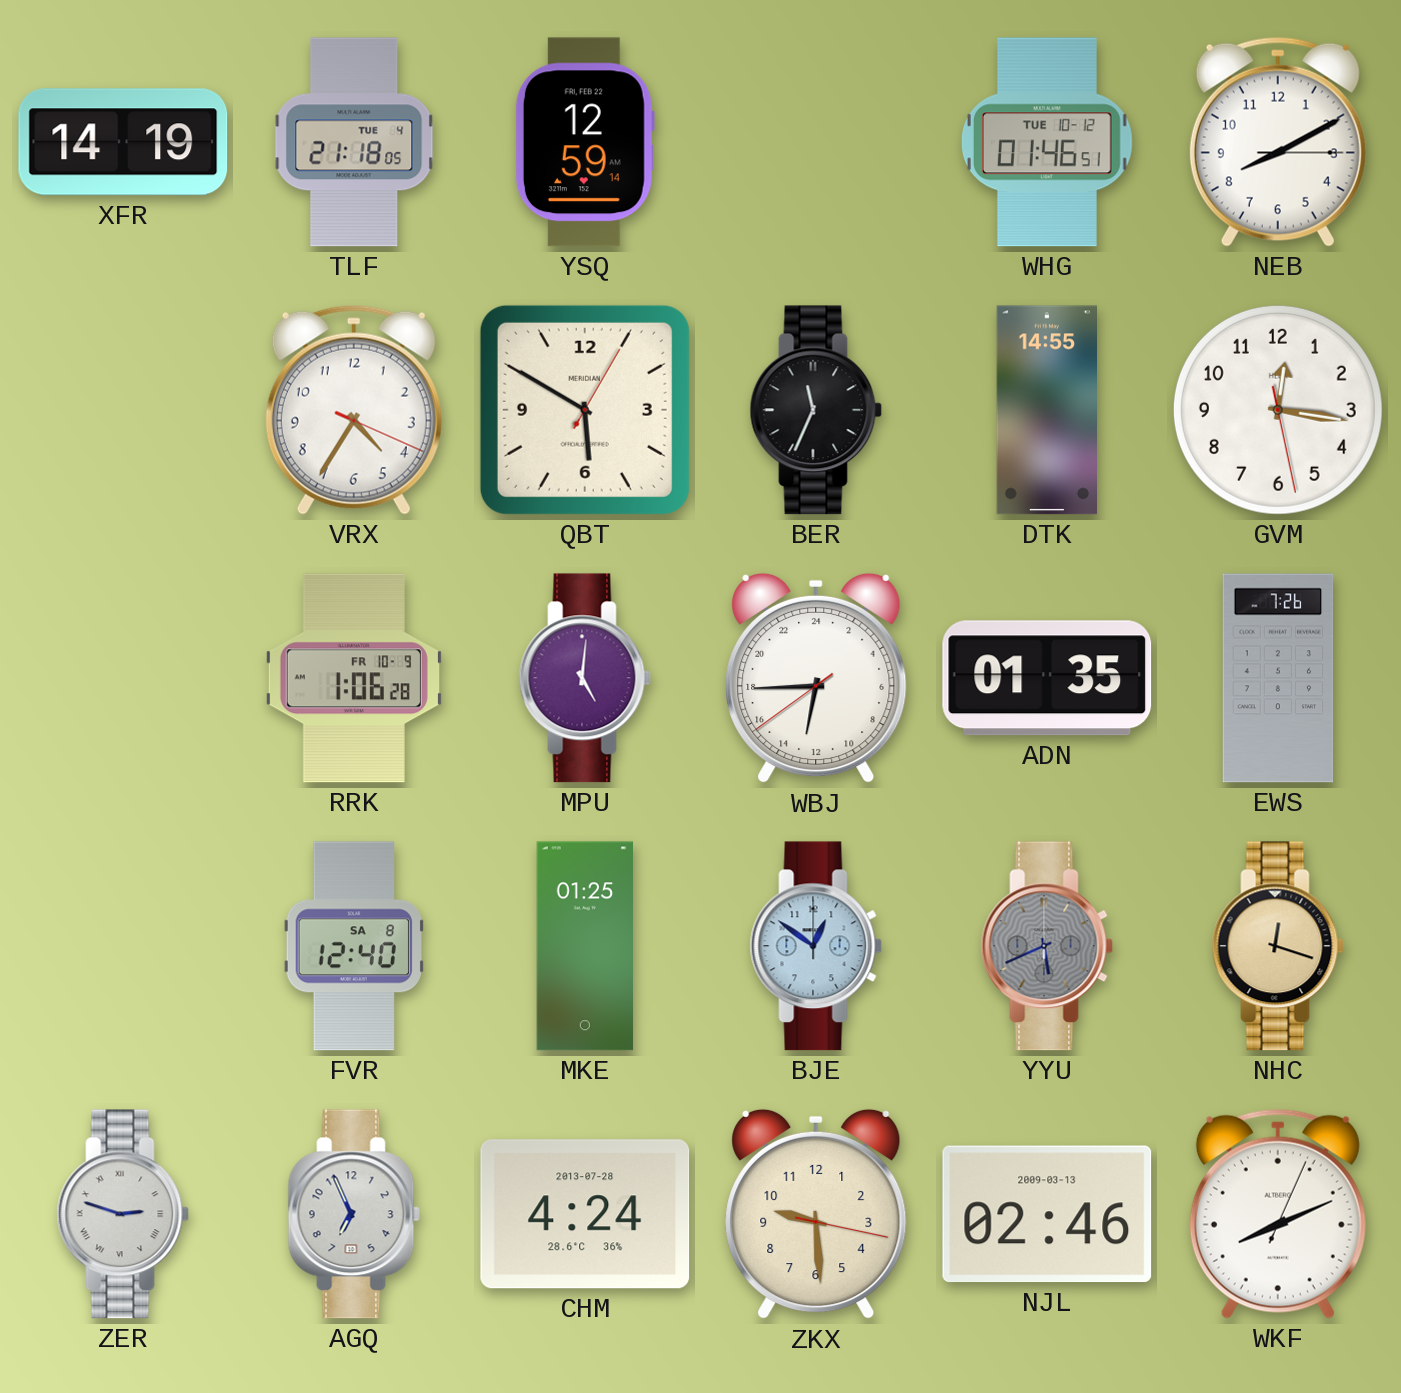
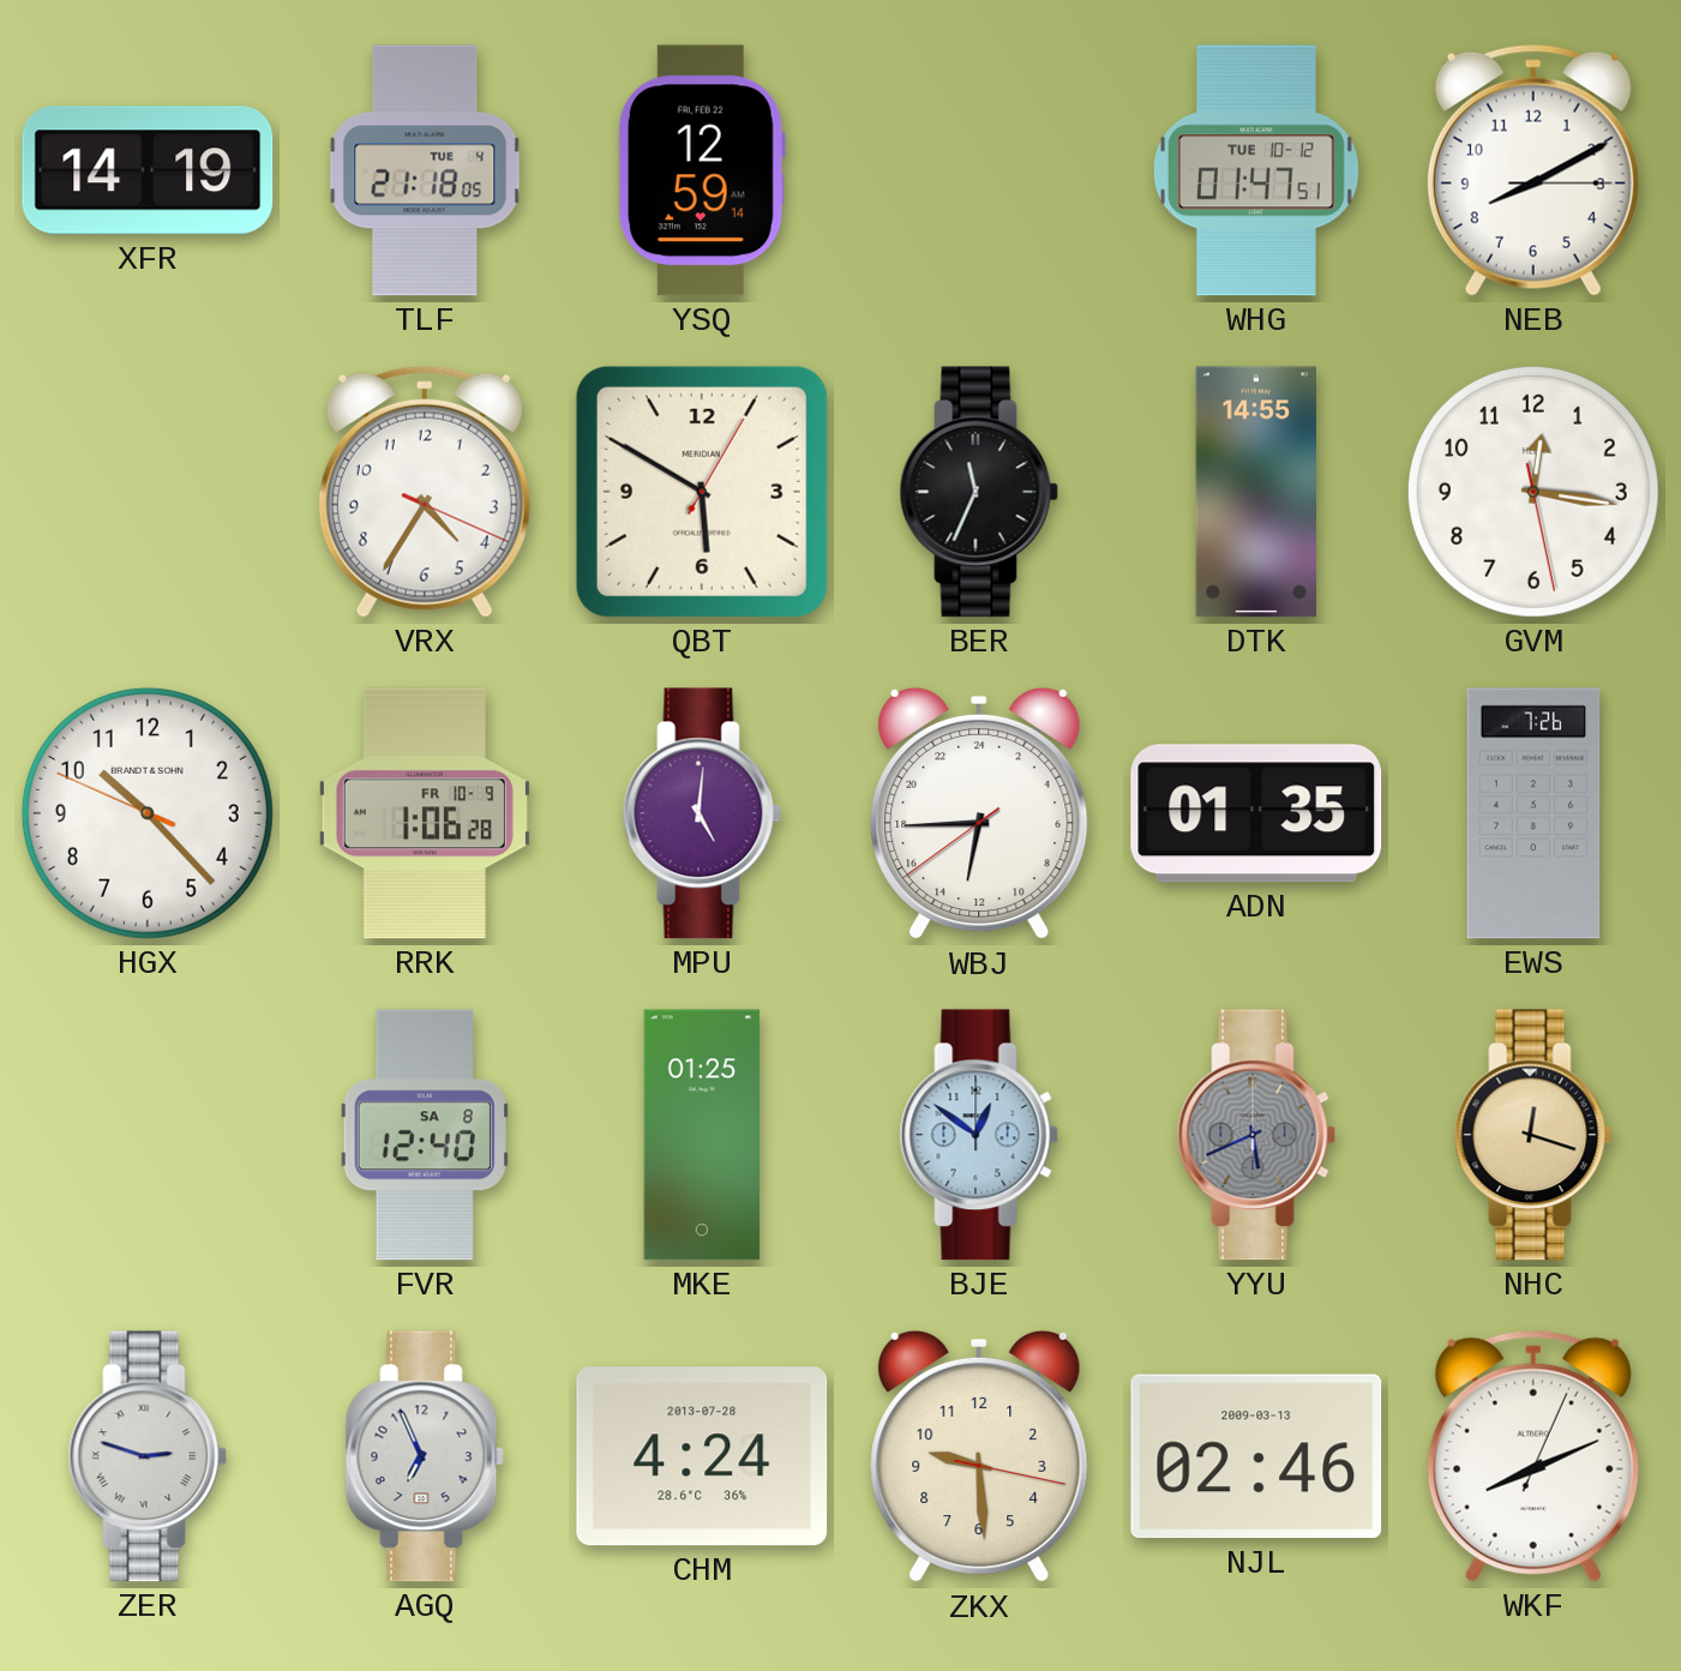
WHG: 01:46 -> 01:47
HGX: none -> 10:22
